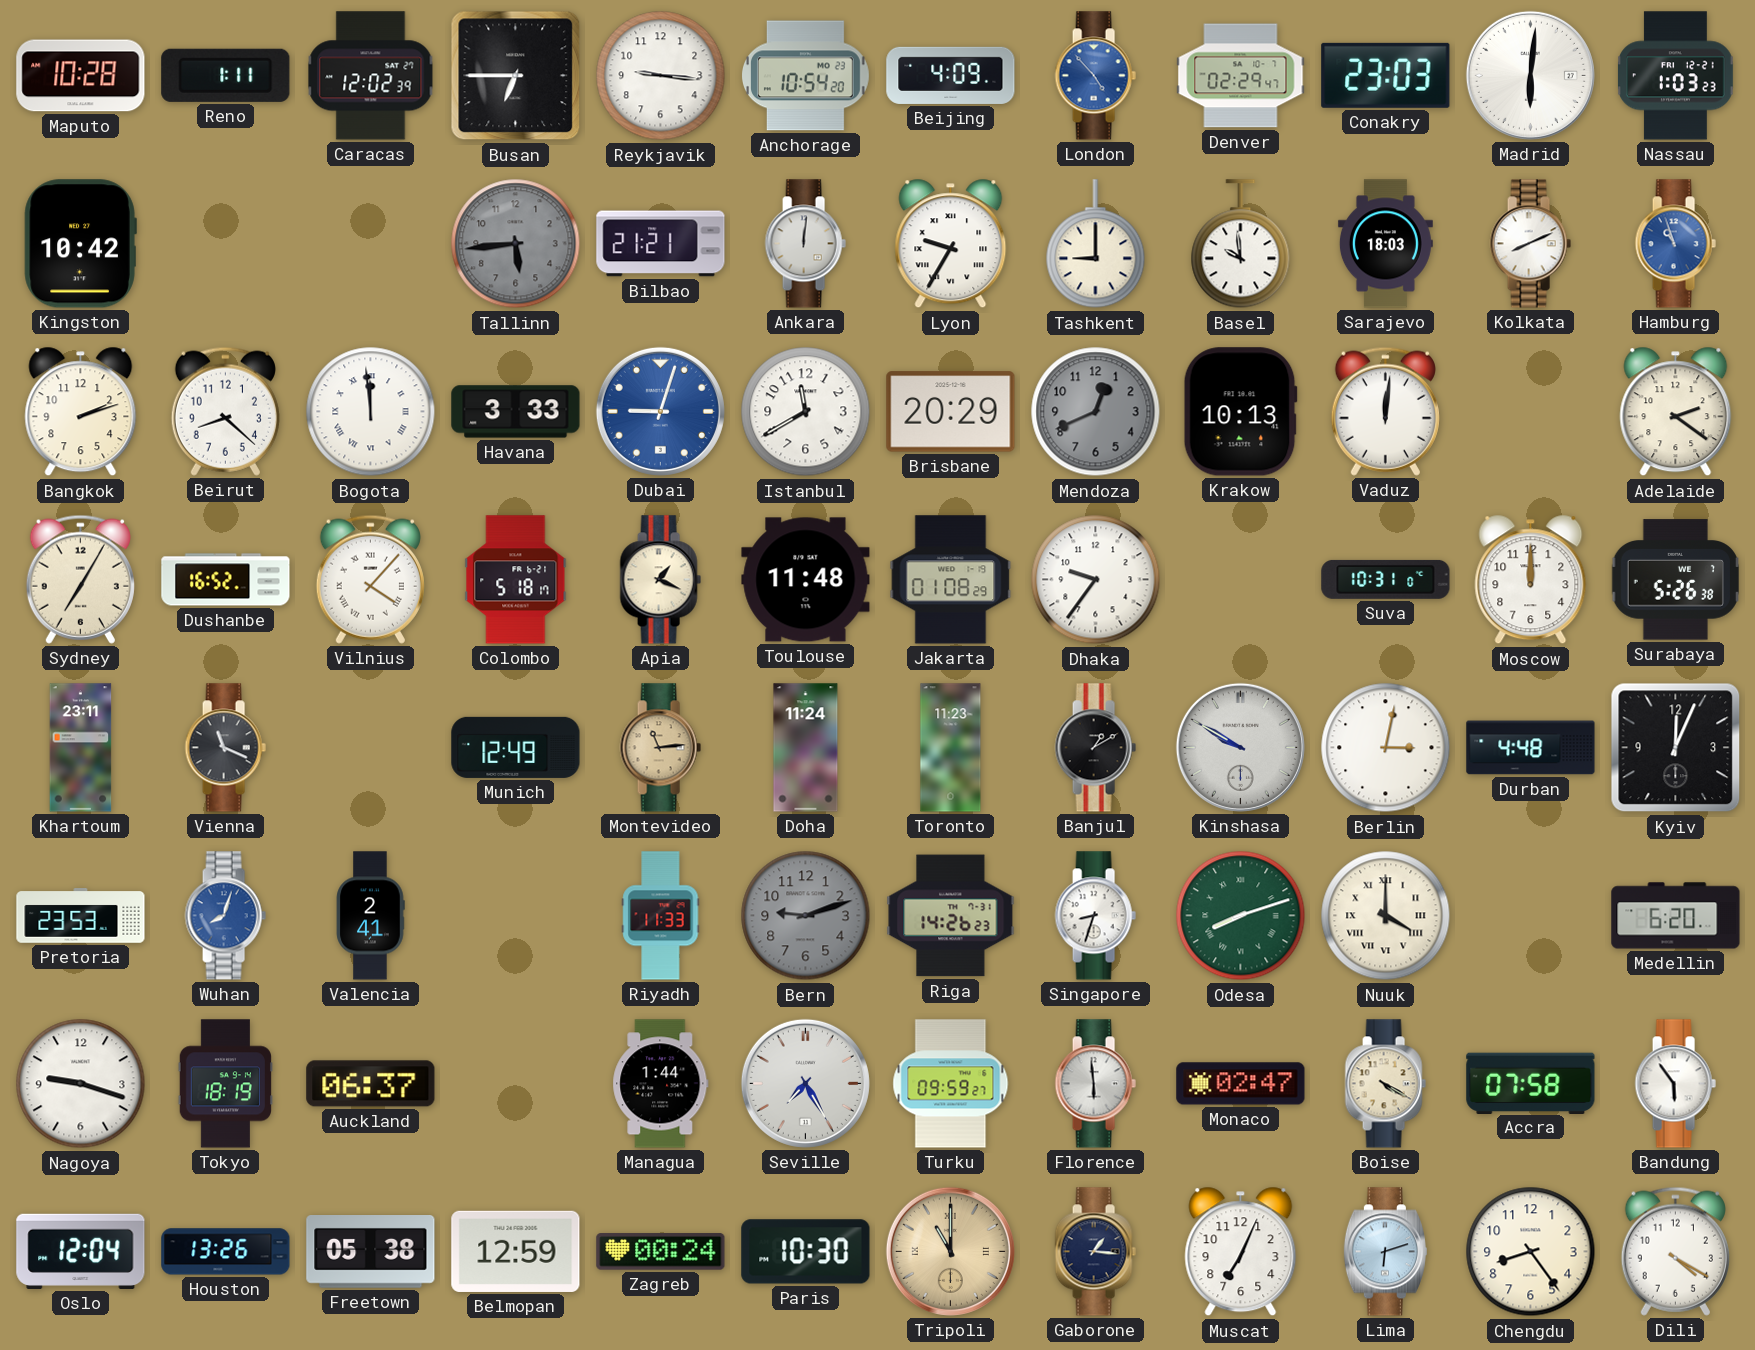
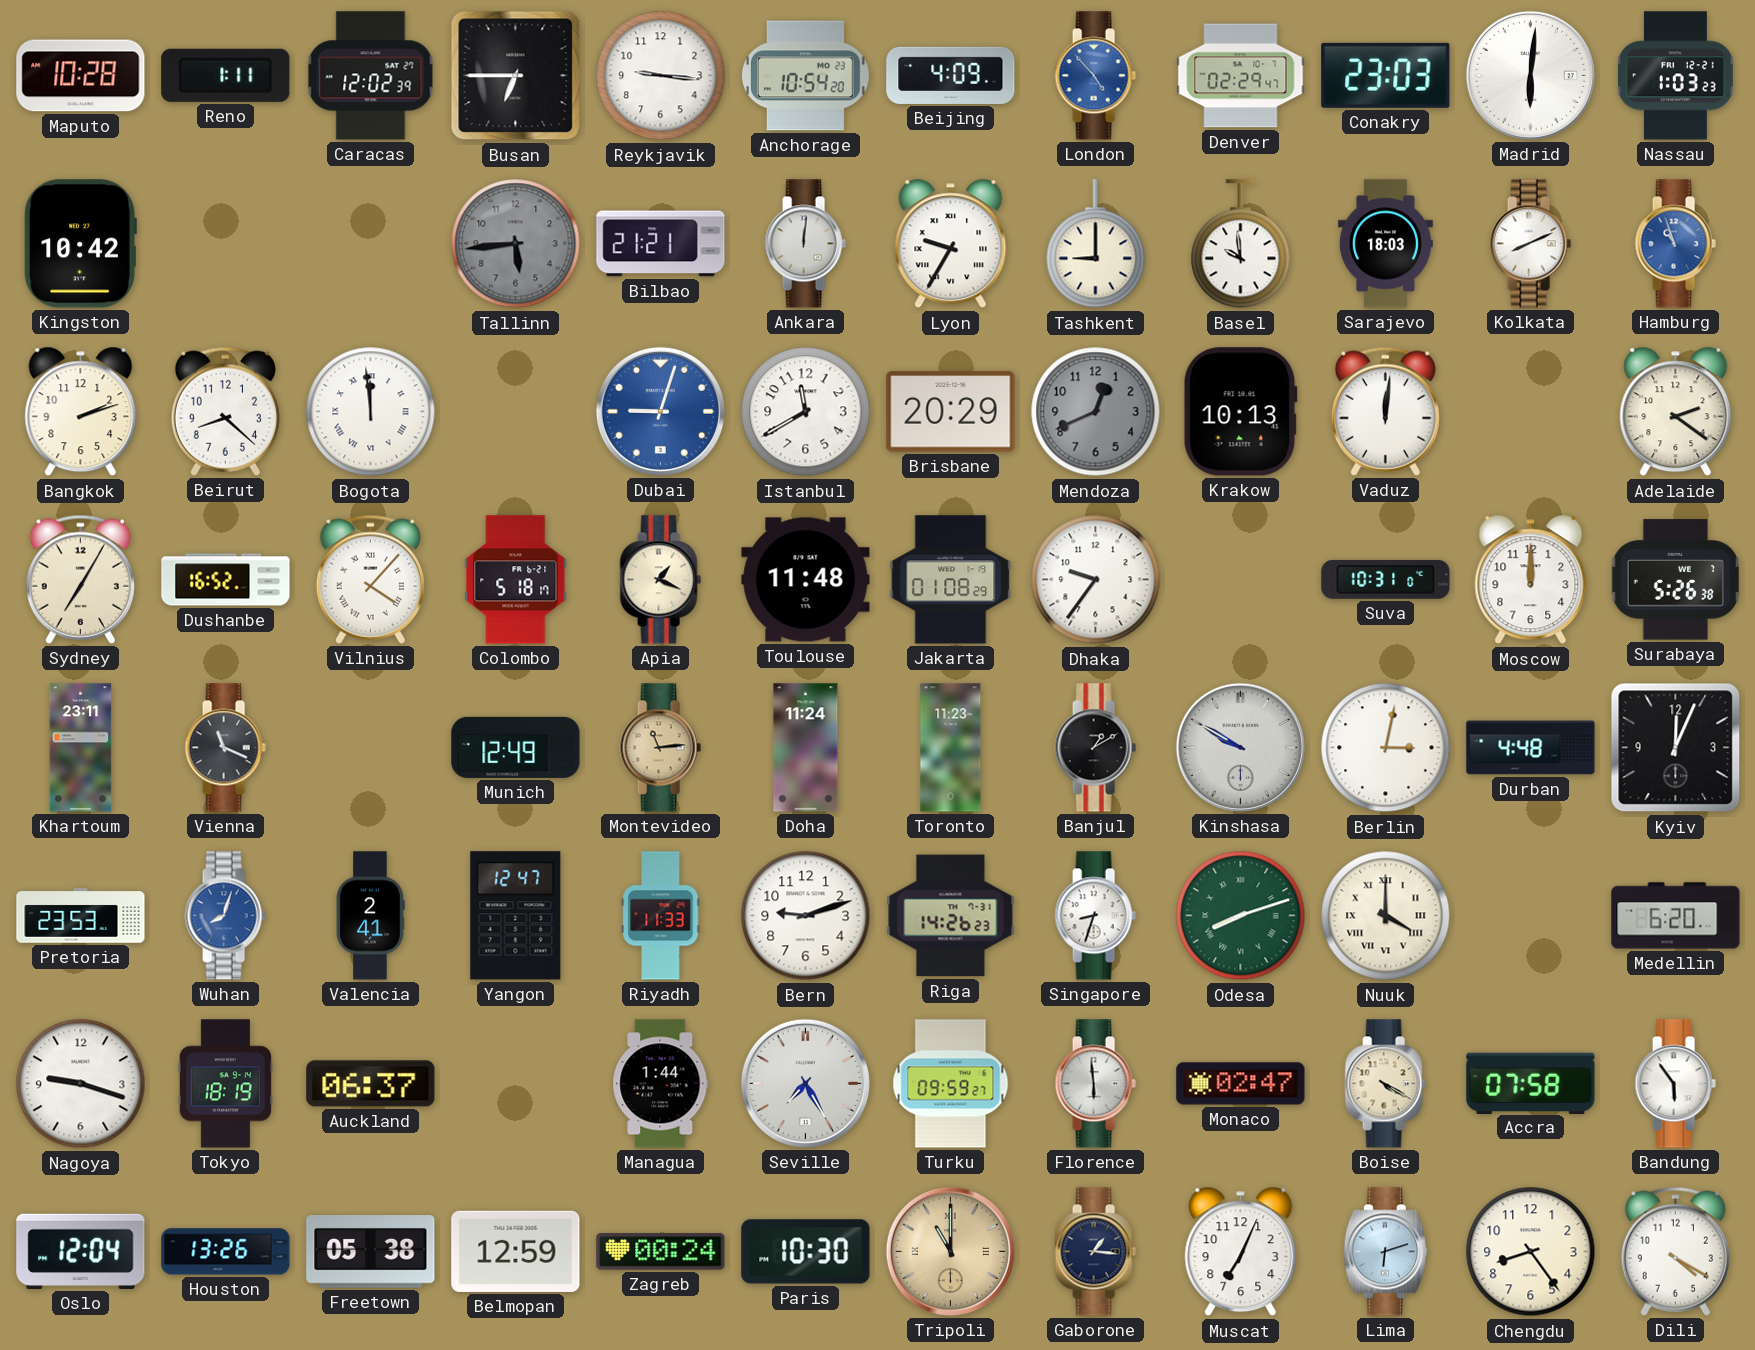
Havana: 3:33 -> none
Yangon: none -> 12:47
Bern dial: grey -> white
